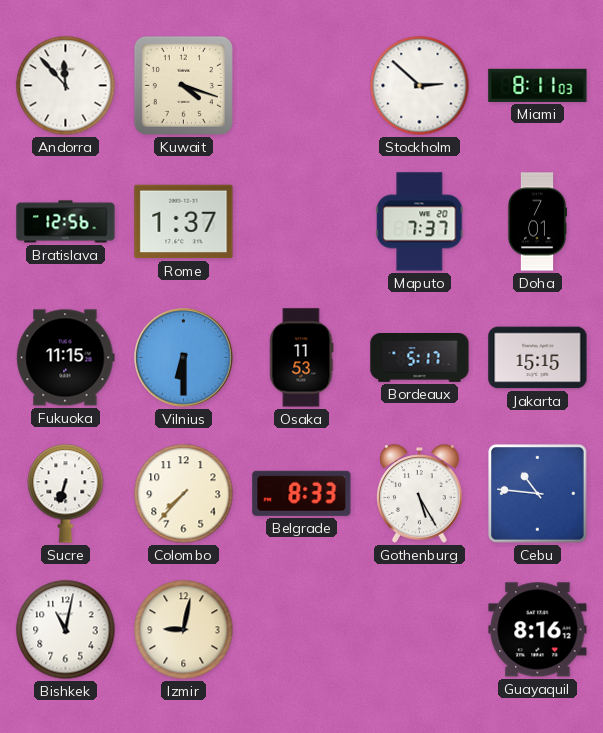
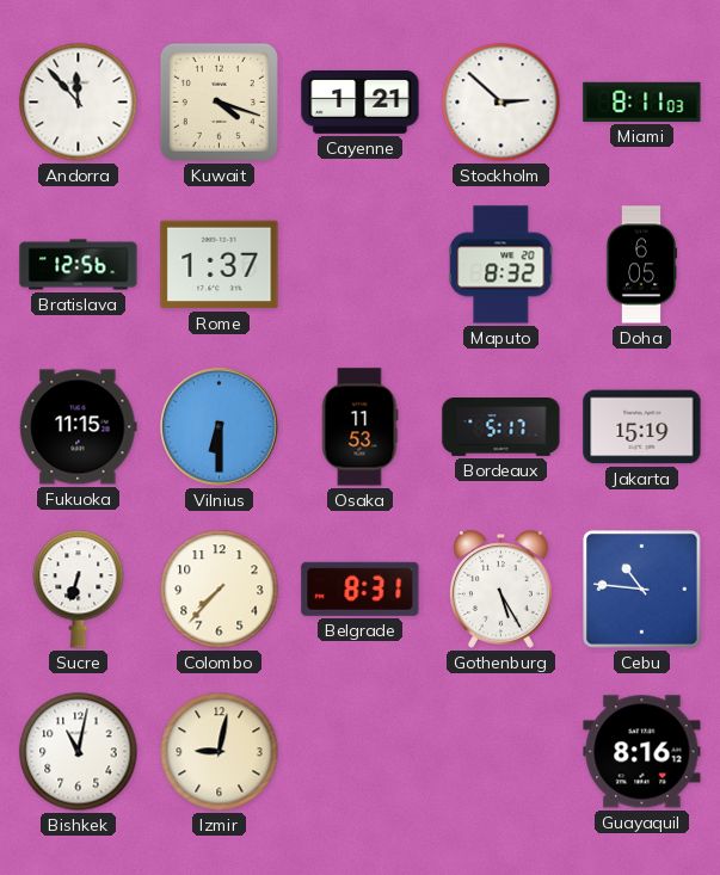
Cayenne: none -> 1:21
Maputo: 7:37 -> 8:32
Doha: 7:01 -> 6:05
Jakarta: 15:15 -> 15:19
Belgrade: 8:33 -> 8:31
